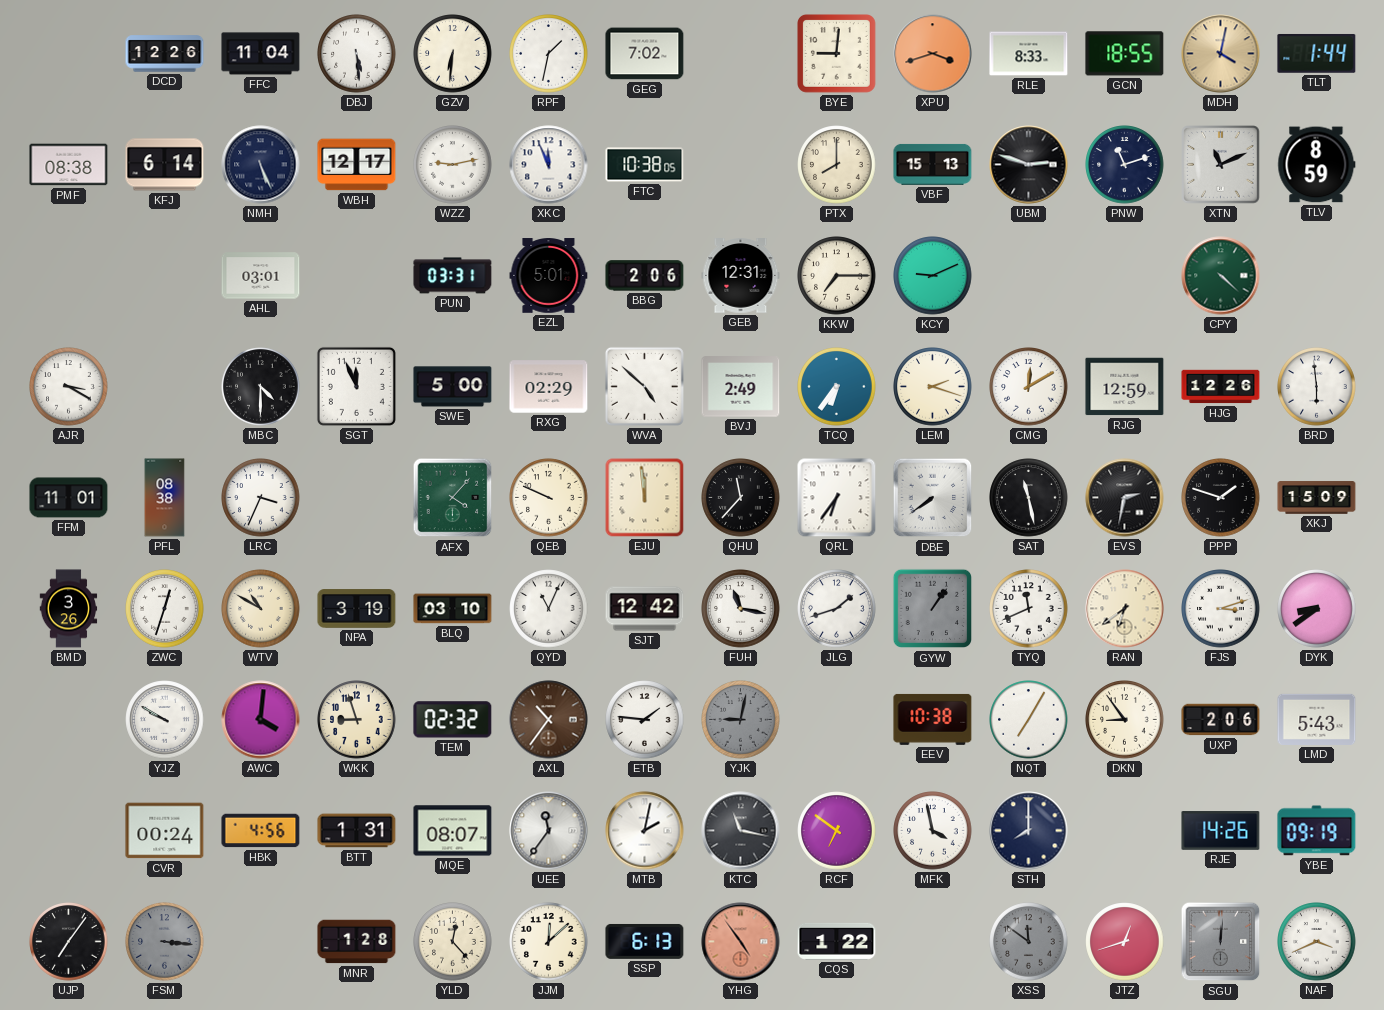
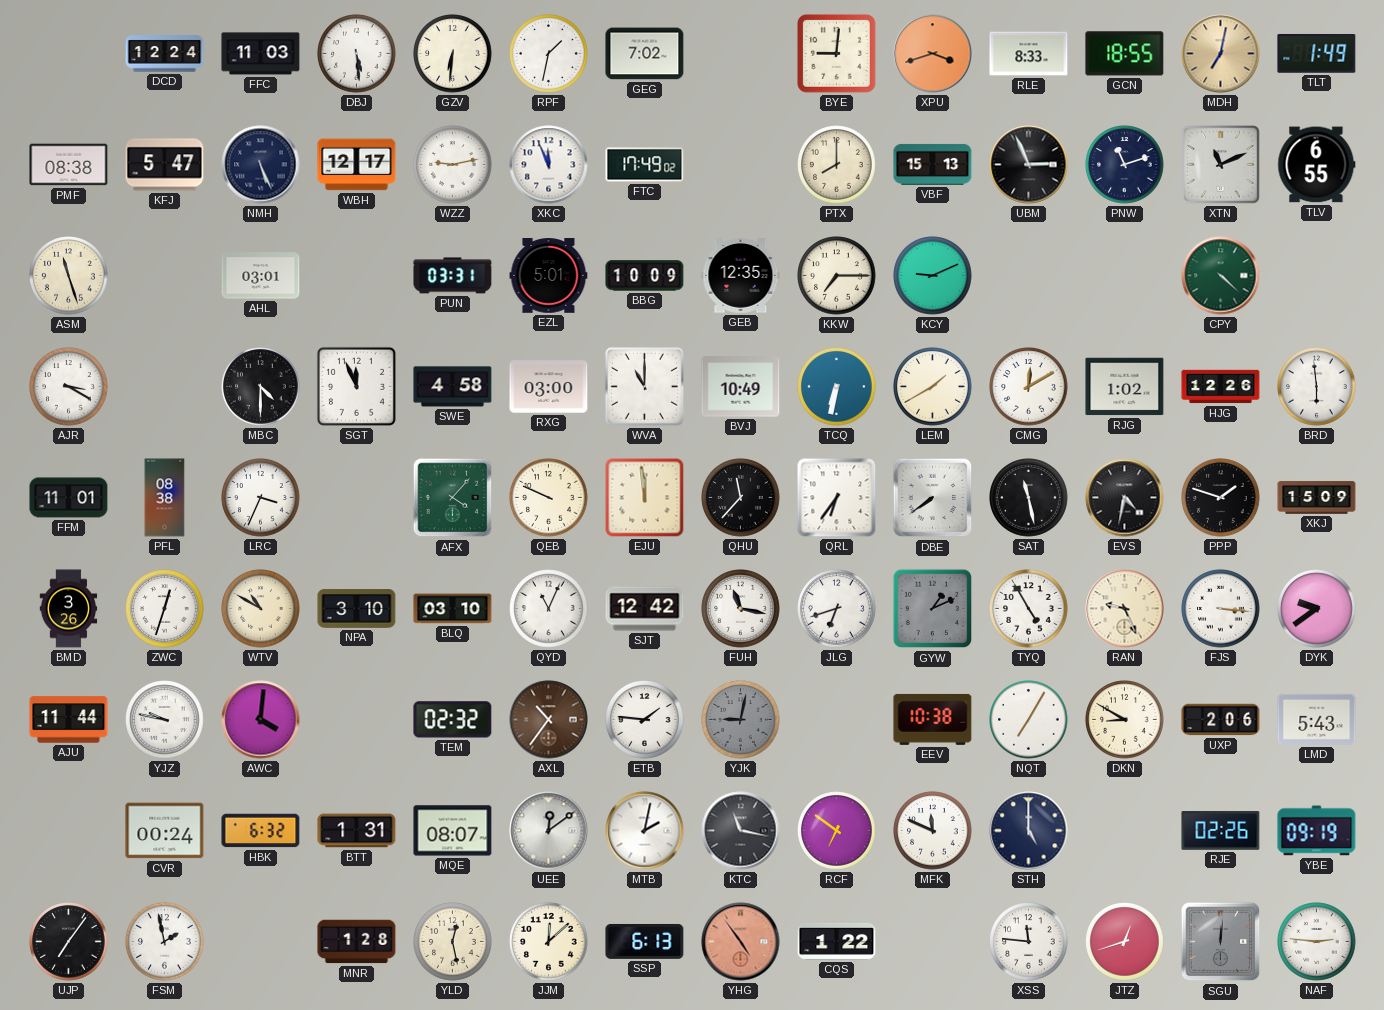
DCD: 12:26 -> 12:24
FFC: 11:04 -> 11:03
MDH: 4:02 -> 7:02
TLT: 1:44 -> 1:49
KFJ: 6:14 -> 5:47
FTC: 10:38 -> 17:49
UBM: 2:48 -> 2:56
TLV: 8:59 -> 6:55
ASM: none -> 11:27
BBG: 2:06 -> 10:09
GEB: 12:31 -> 12:35
SWE: 5:00 -> 4:58
RXG: 02:29 -> 03:00
WVA: 4:52 -> 11:00
BVJ: 2:49 -> 10:49
TCQ: 6:36 -> 6:32
LEM: 2:18 -> 1:40
RJG: 12:59 -> 1:02
EVS: 2:32 -> 4:32
NPA: 3:19 -> 3:10
JLG: 1:42 -> 6:42
GYW: 1:06 -> 1:11
TYQ: 11:41 -> 4:55
RAN: 6:39 -> 9:26
FJS: 3:12 -> 3:16
DYK: 8:39 -> 9:39
AJU: none -> 11:44
YJZ: 9:50 -> 9:47
WKK: 8:57 -> none
DKN: 8:54 -> 8:50
HBK: 4:56 -> 6:32
UEE: 11:36 -> 12:09
MFK: 3:58 -> 11:49
STH: 8:00 -> 5:00
RJE: 14:26 -> 02:26
FSM: 3:16 -> 1:58
FSM dial: grey -> white
YLD: 12:23 -> 12:28
XSS: 11:51 -> 11:46
XSS dial: grey -> white
NAF: 3:41 -> 2:46
